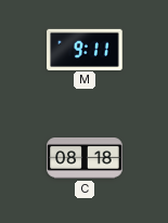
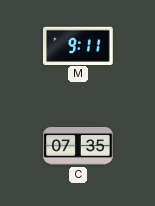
C: 08:18 -> 07:35
